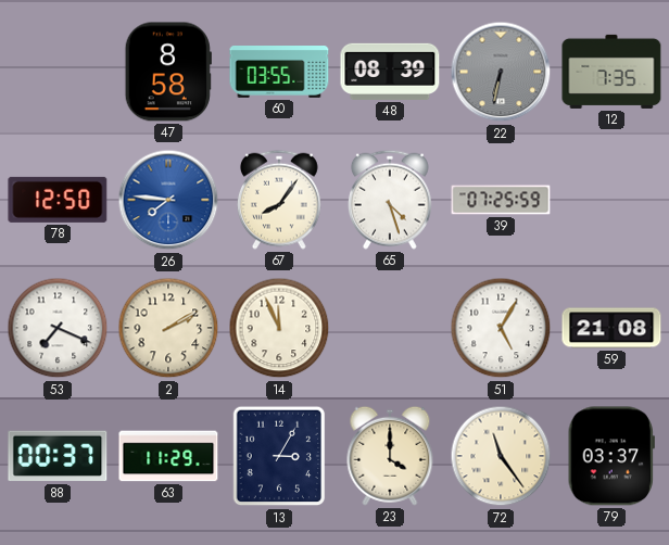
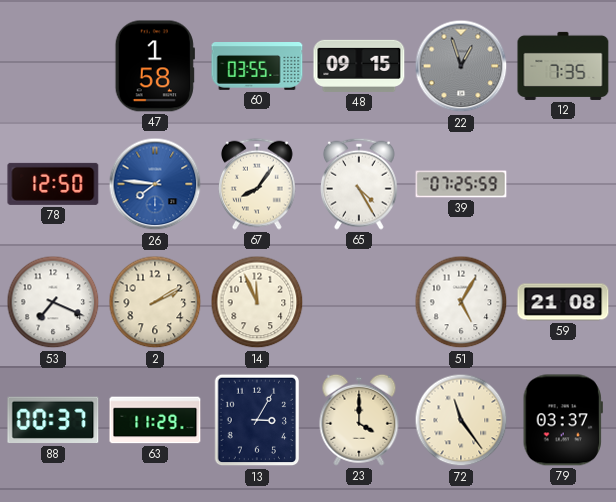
47: 8:58 -> 1:58
48: 08:39 -> 09:15
22: 6:32 -> 12:57
65: 4:27 -> 4:25
